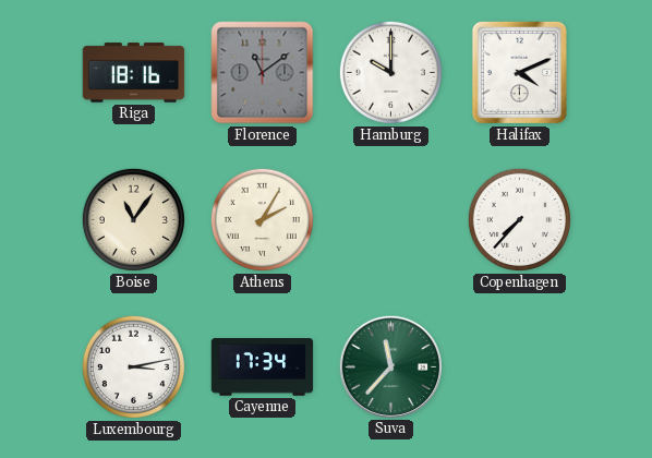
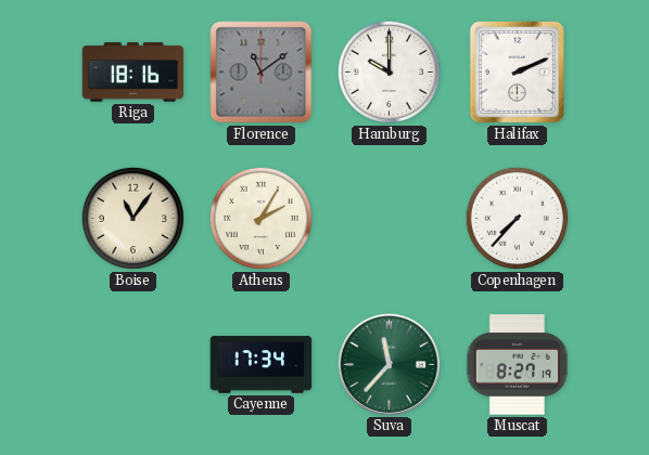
Halifax: 4:11 -> 2:11
Luxembourg: 3:13 -> none
Muscat: none -> 8:27
